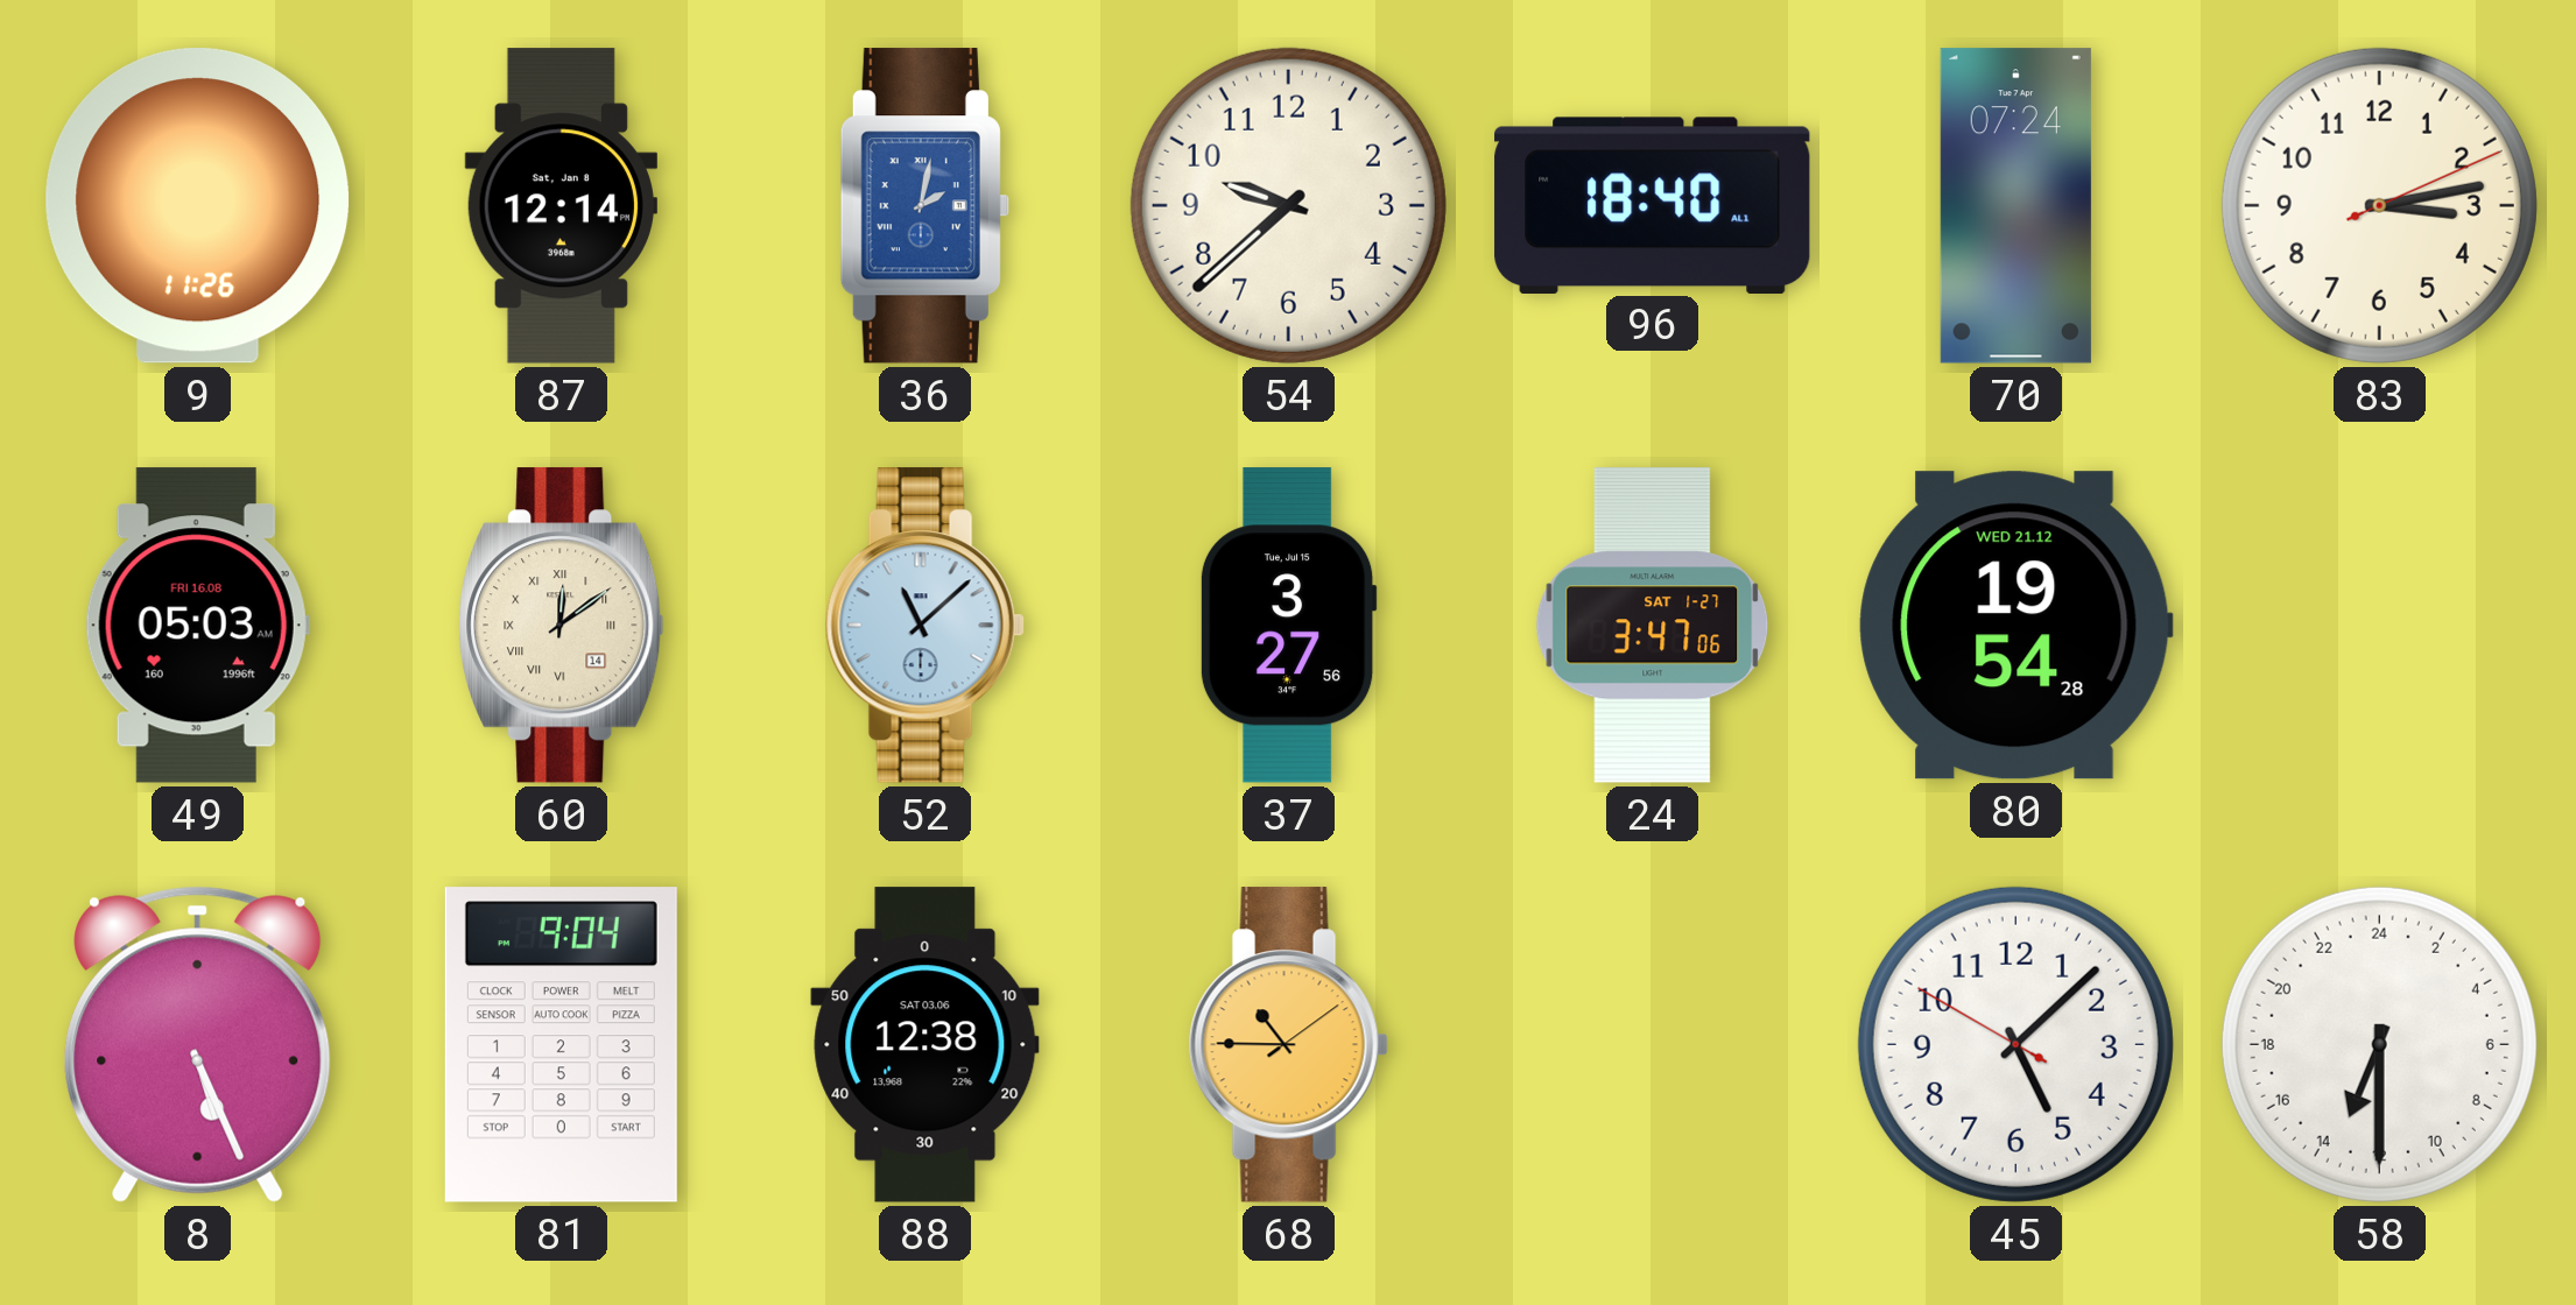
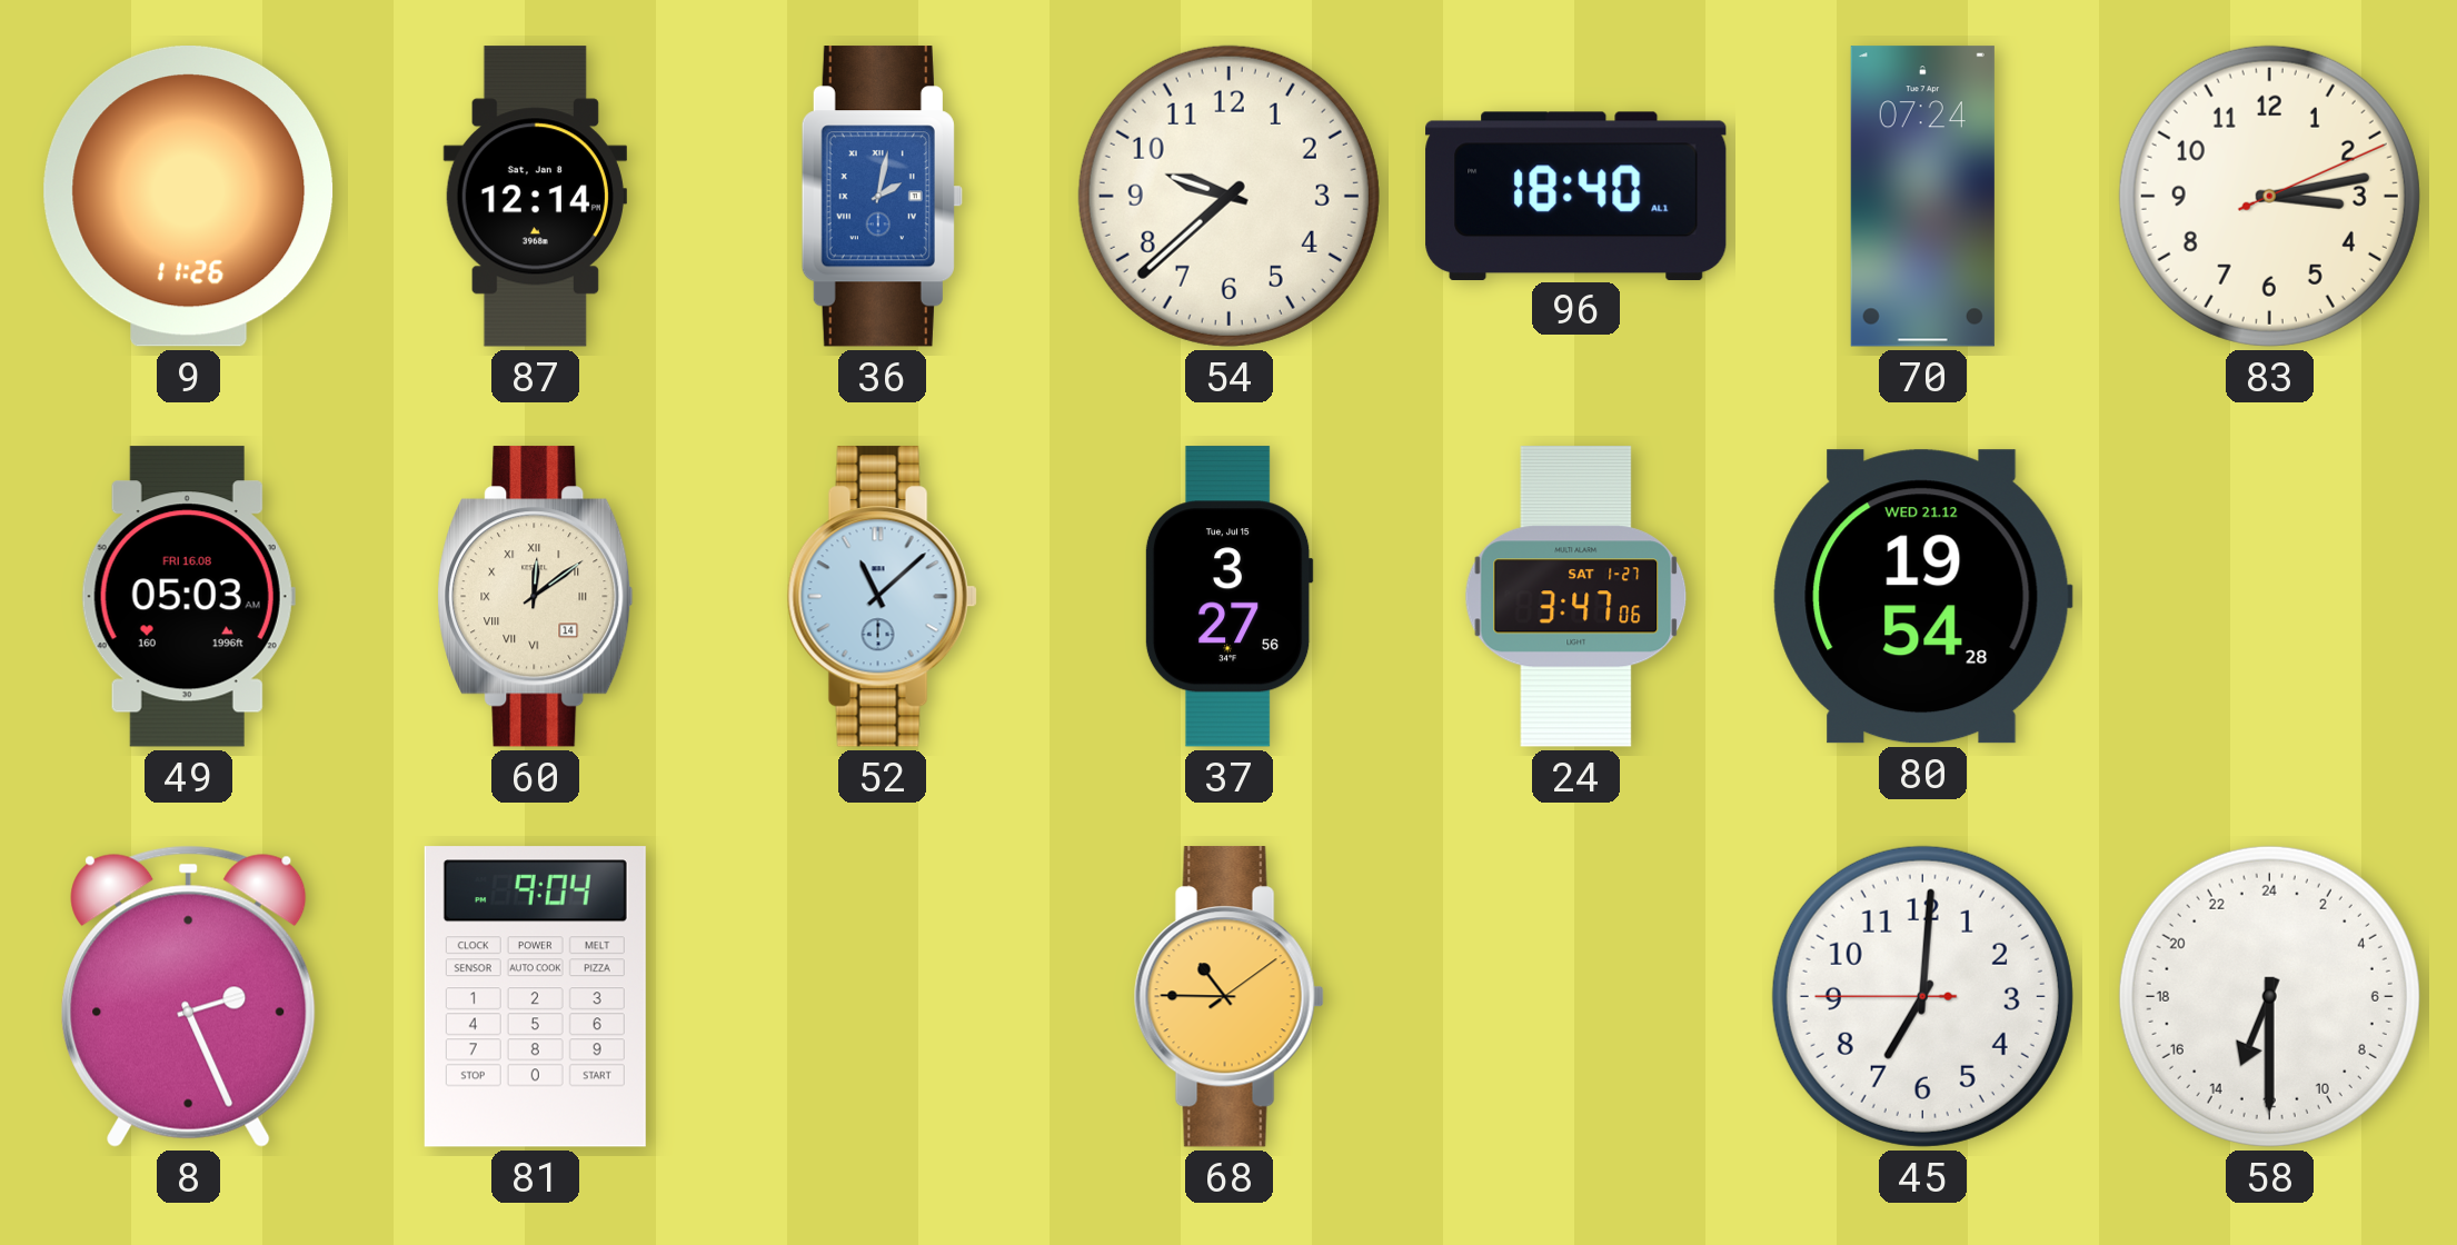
8: 5:26 -> 2:26
88: 12:38 -> none
45: 5:07 -> 7:00
